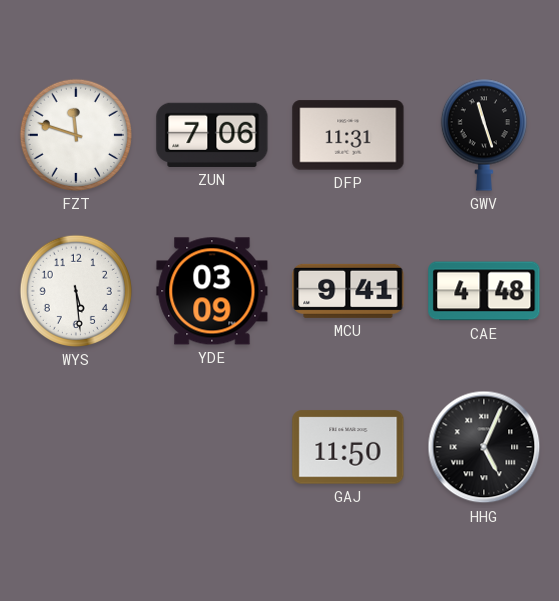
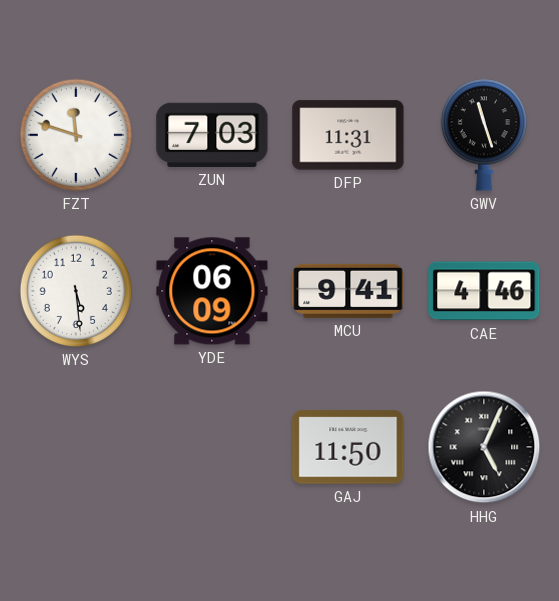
ZUN: 7:06 -> 7:03
YDE: 03:09 -> 06:09
CAE: 4:48 -> 4:46
